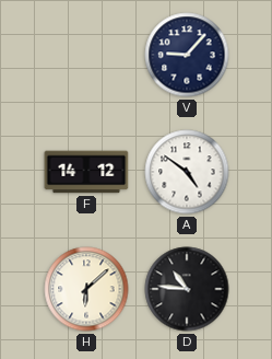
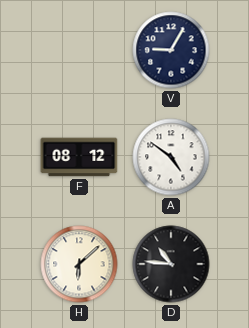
V: 9:07 -> 9:05
F: 14:12 -> 08:12
